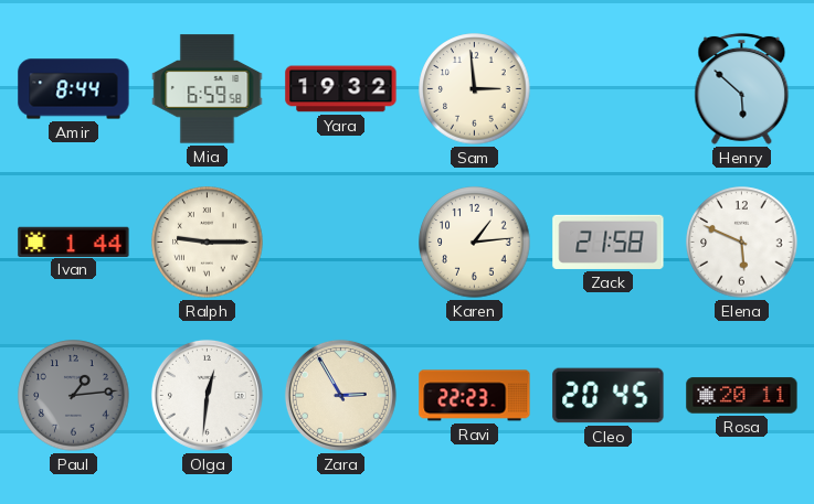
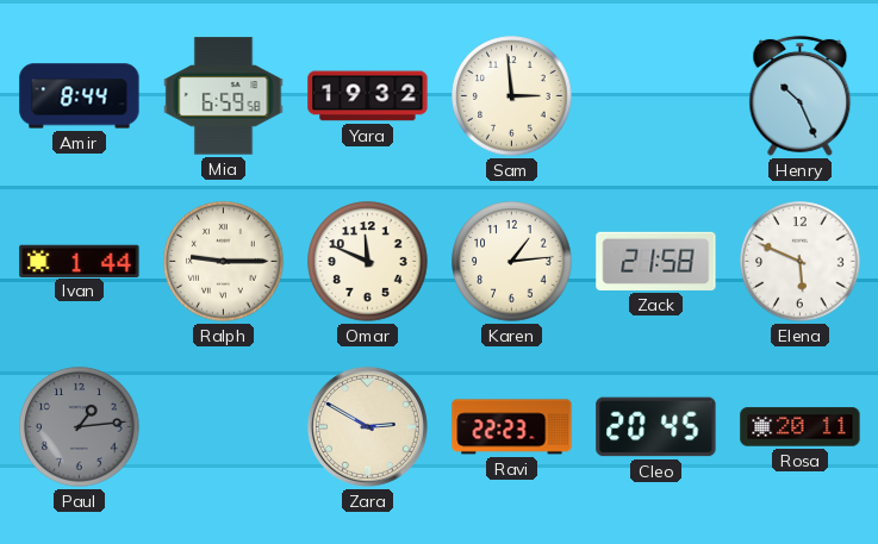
Henry: 5:52 -> 10:26
Omar: none -> 11:49
Olga: 12:31 -> none
Zara: 2:55 -> 2:50
